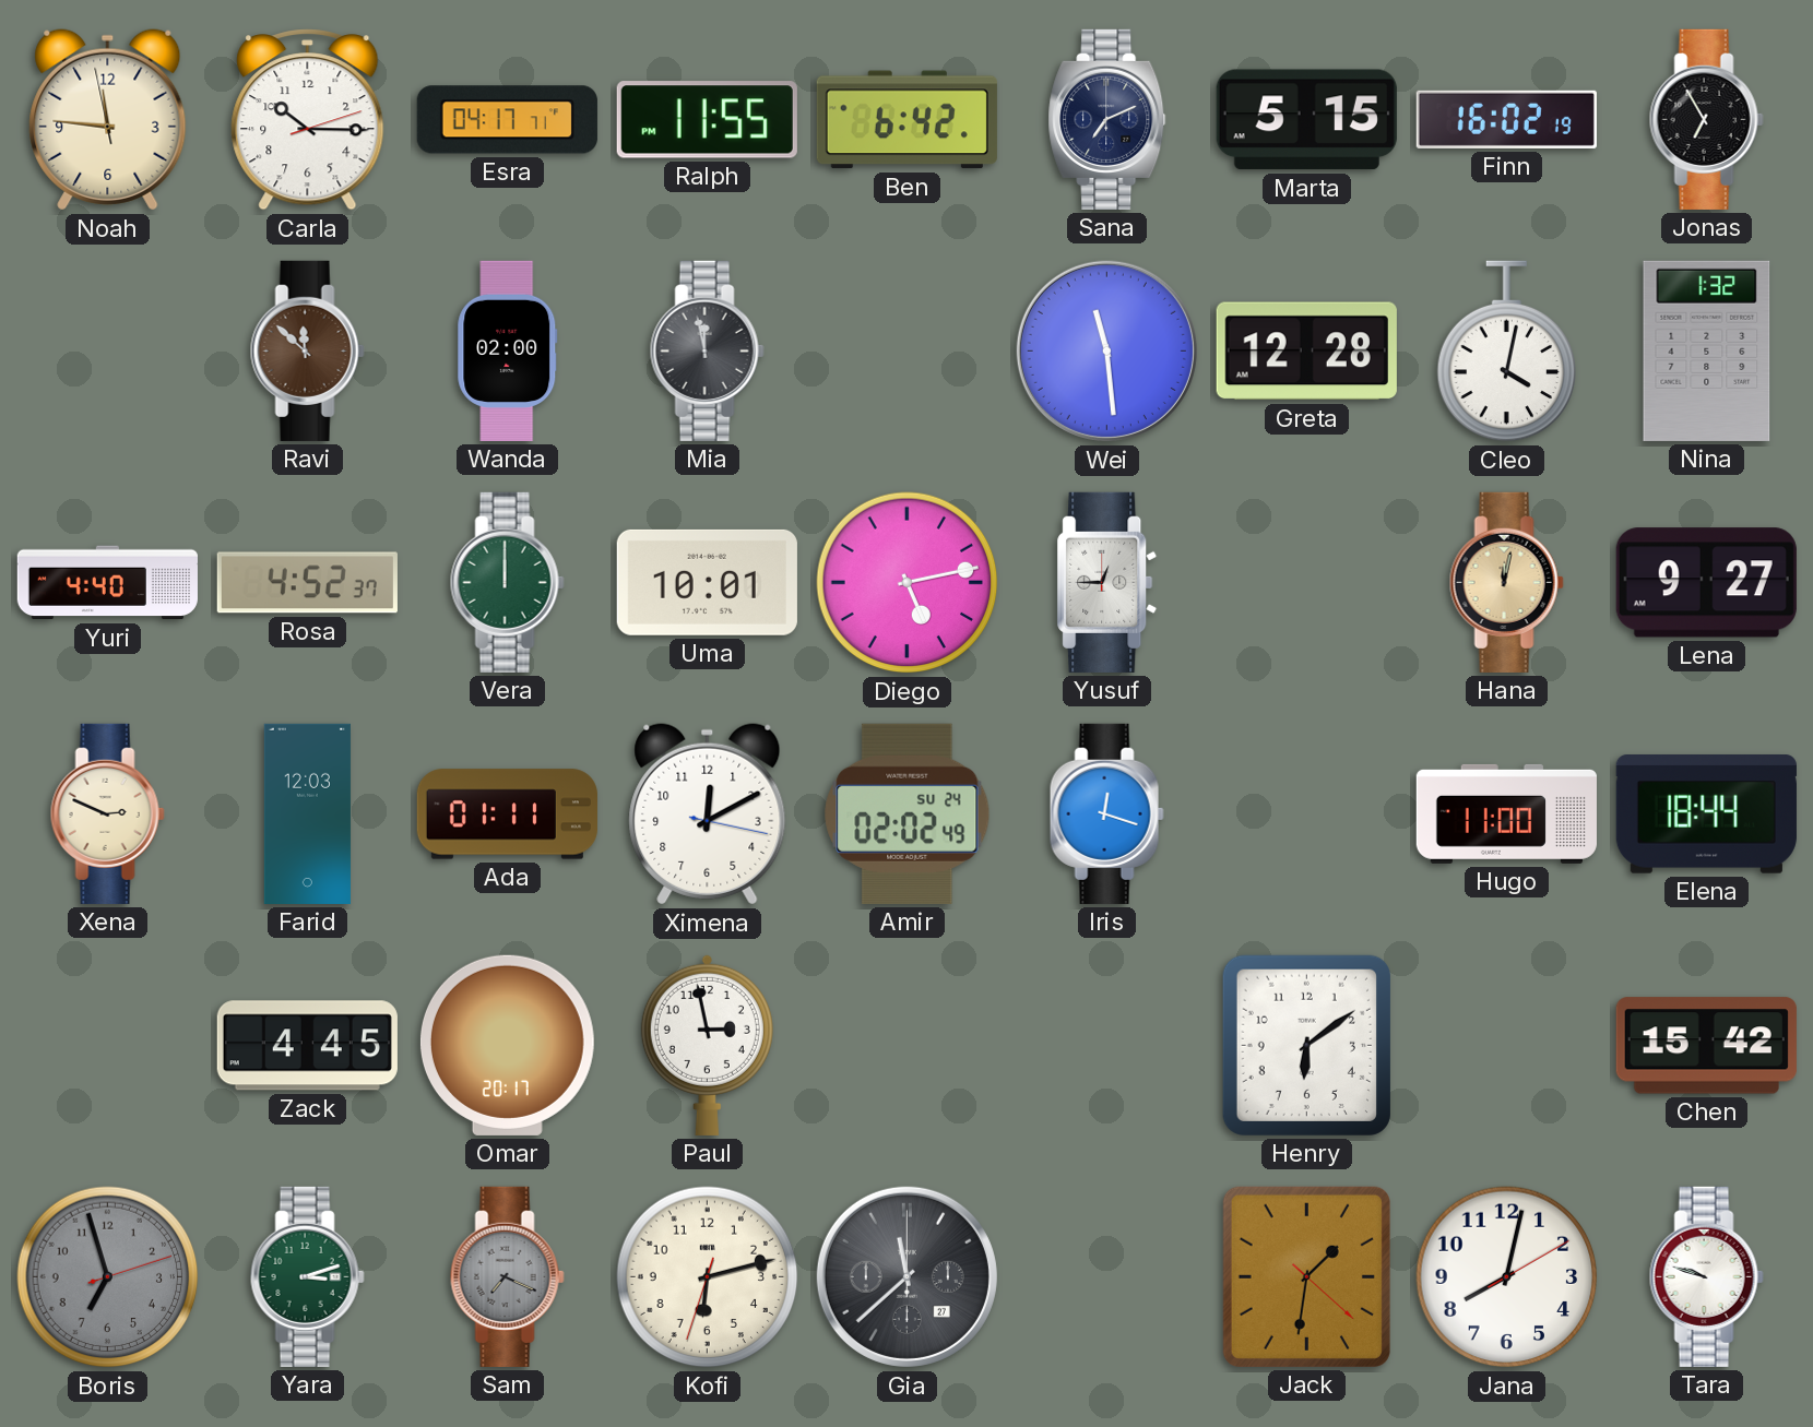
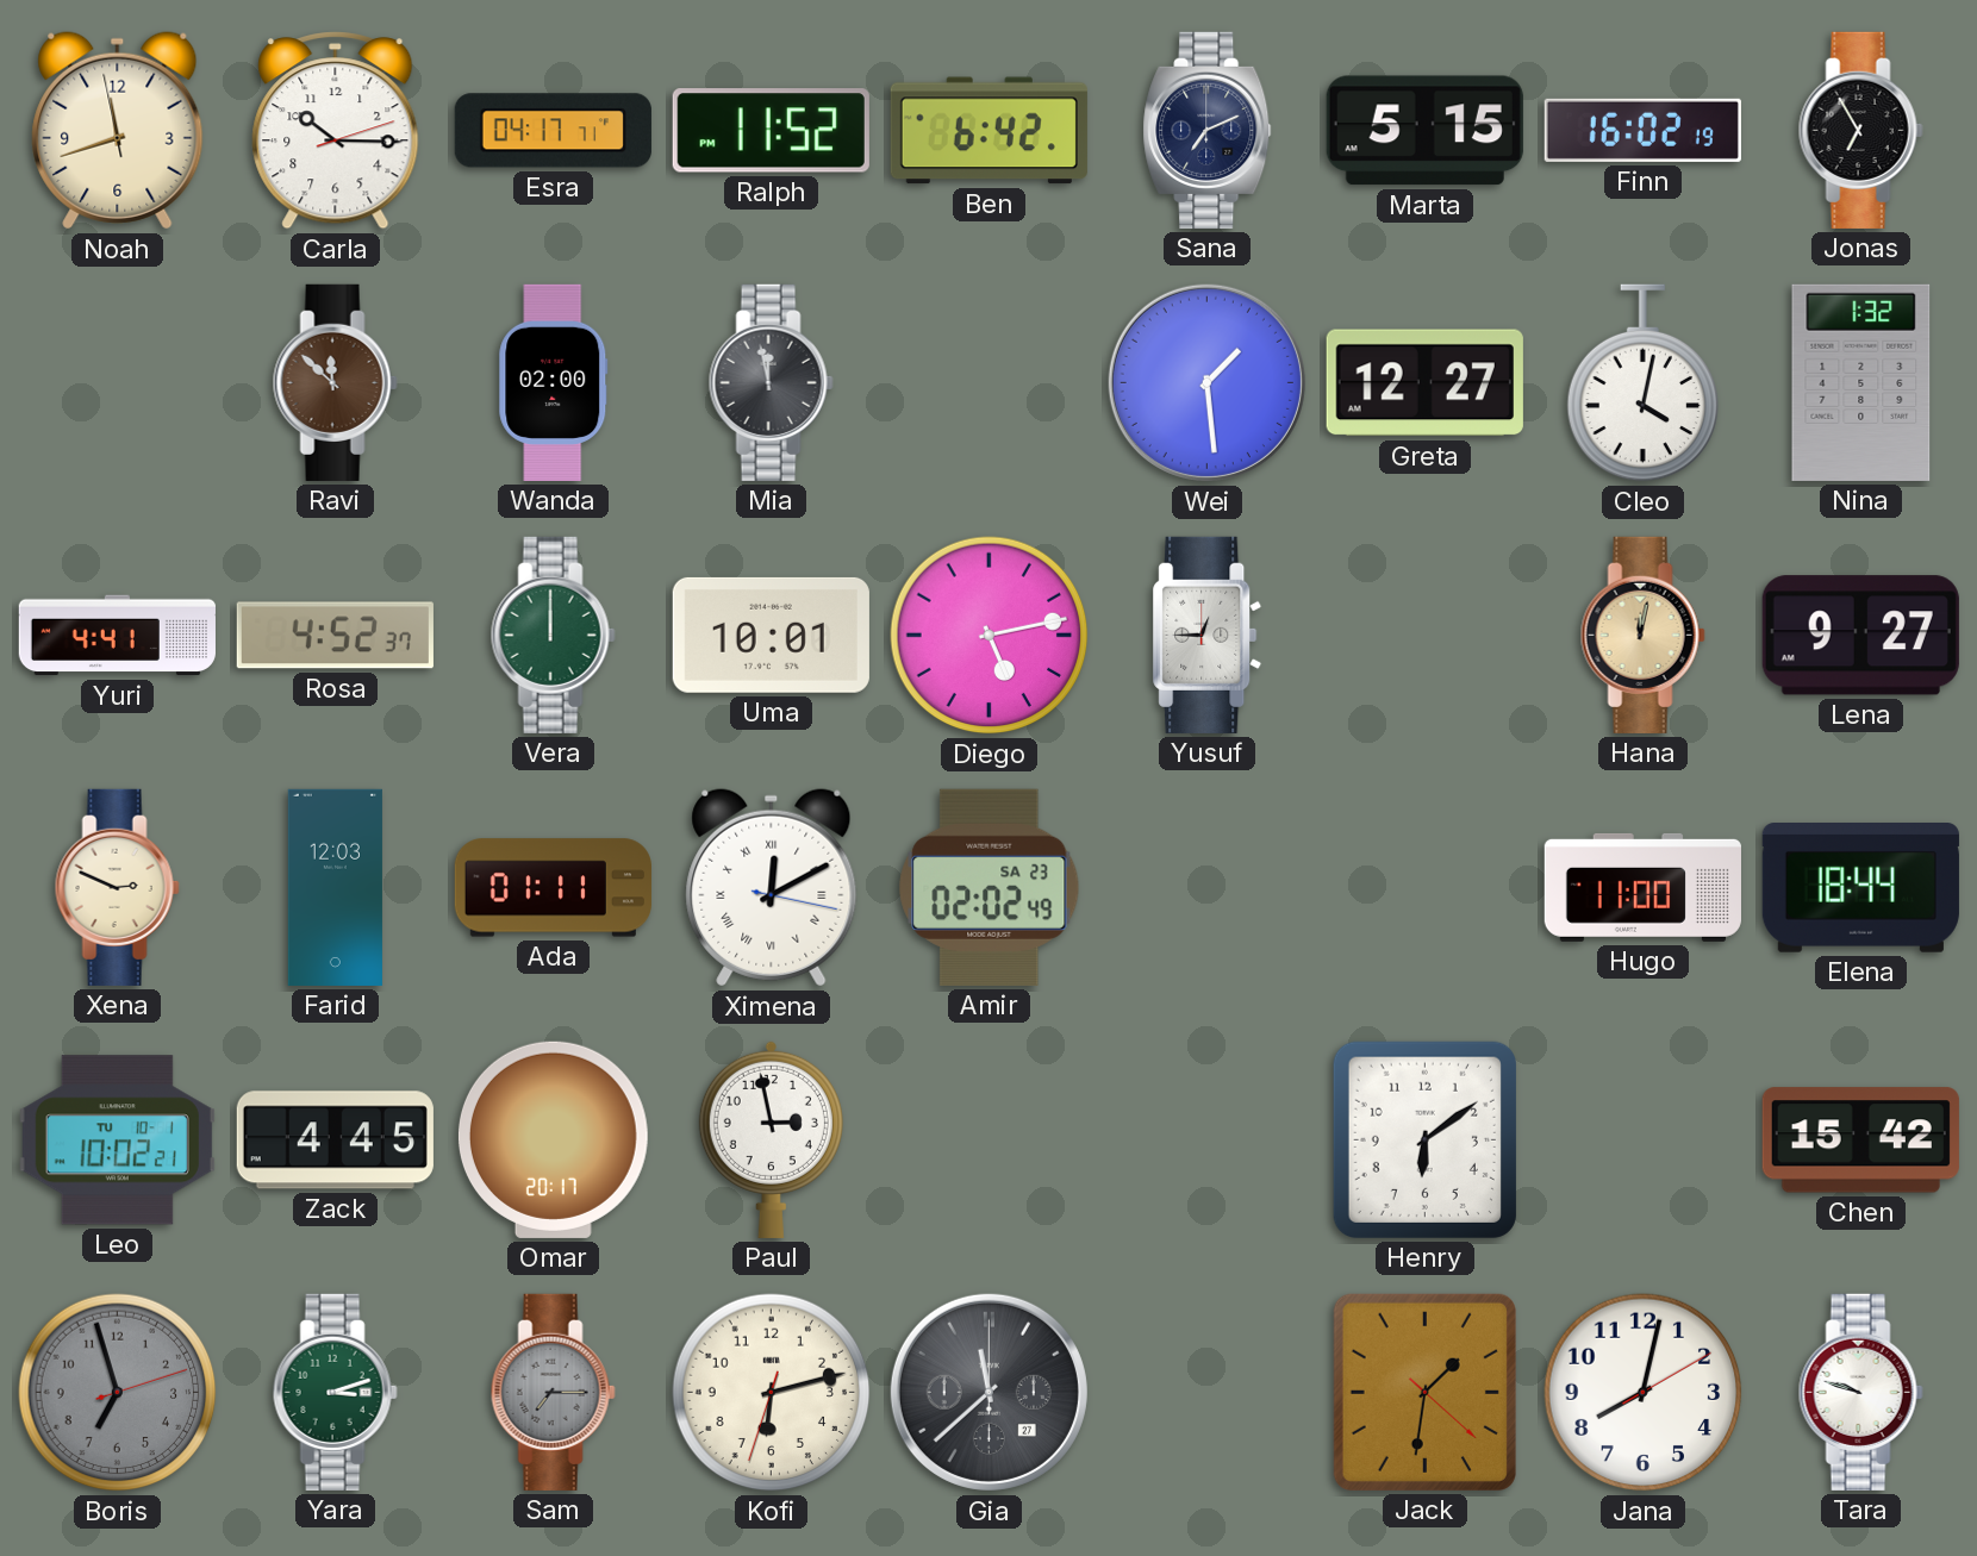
Noah: 11:45 -> 11:41
Ralph: 11:55 -> 11:52
Wei: 11:29 -> 1:29
Greta: 12:28 -> 12:27
Yuri: 4:40 -> 4:41
Ximena numerals: Arabic -> Roman
Amir date: SU 24 -> SA 23
Iris: 12:18 -> none
Leo: none -> 10:02
Sam: 7:19 -> 7:15
